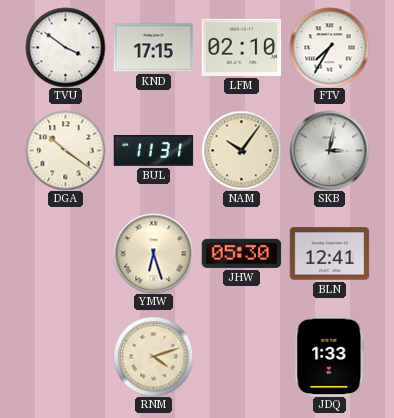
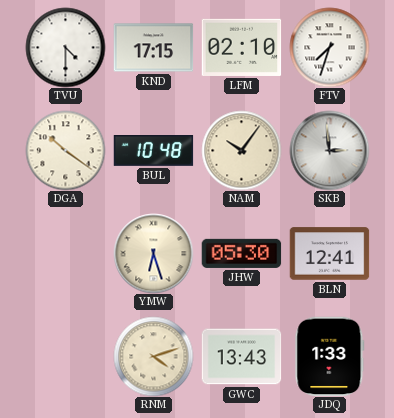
TVU: 3:51 -> 4:30
FTV: 7:35 -> 7:33
BUL: 11:31 -> 10:48
SKB: 3:02 -> 2:59
GWC: none -> 13:43
